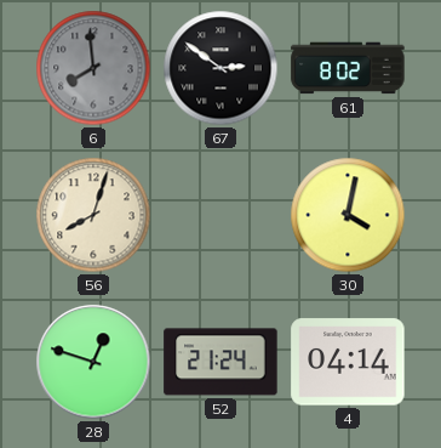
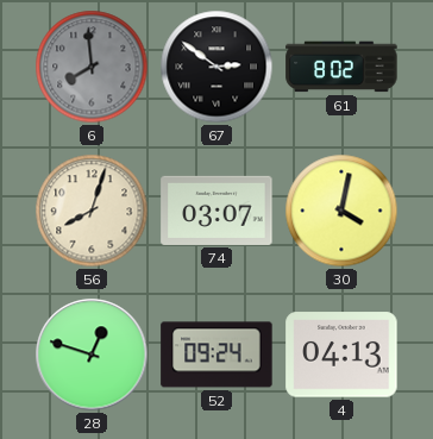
74: none -> 03:07
52: 21:24 -> 09:24
4: 04:14 -> 04:13
